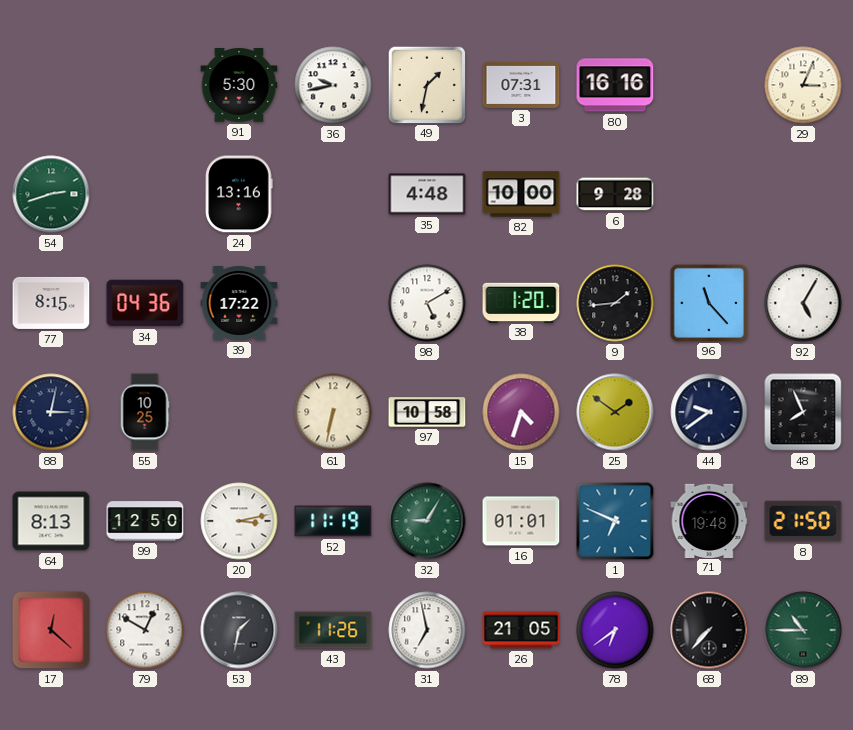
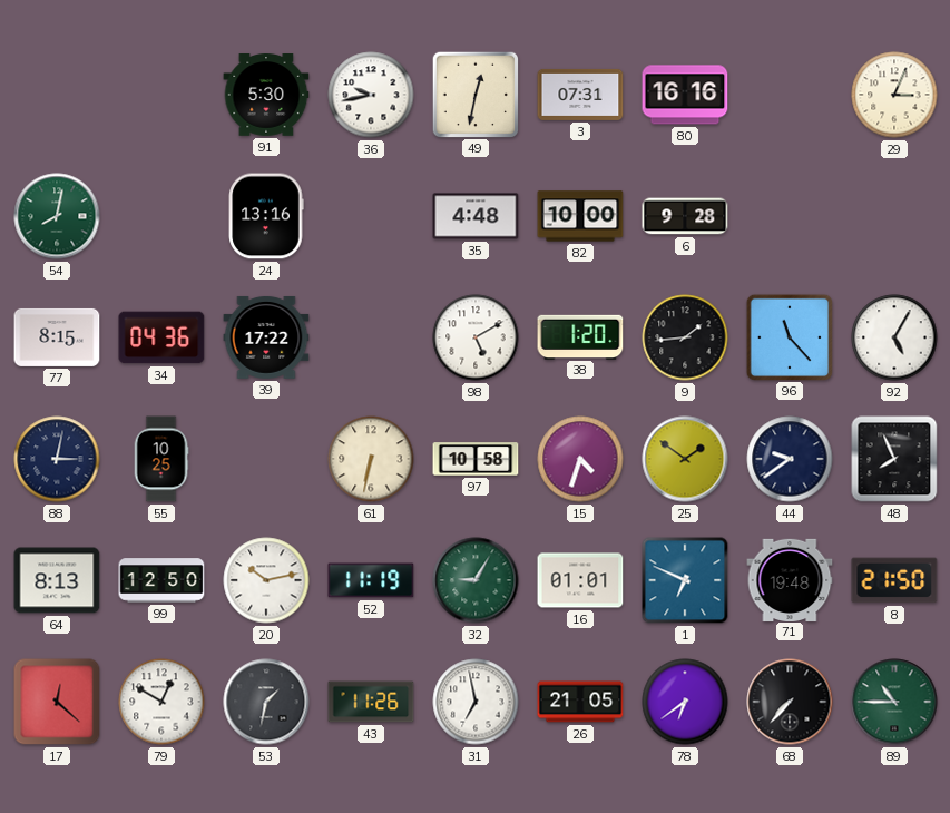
49: 1:32 -> 12:32
54: 2:42 -> 8:02
20: 3:13 -> 10:13
